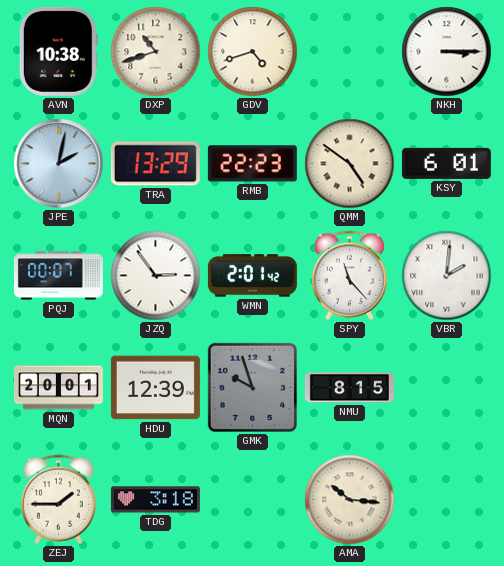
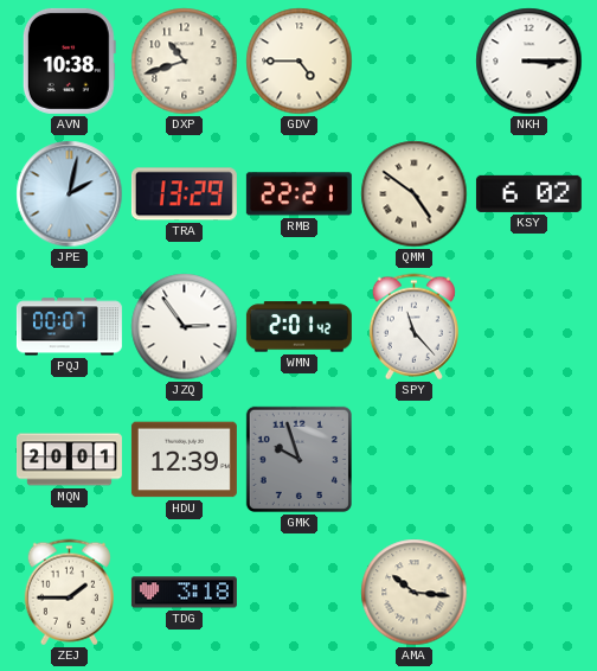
GDV: 4:42 -> 4:45
RMB: 22:23 -> 22:21
KSY: 6:01 -> 6:02
VBR: 2:01 -> none
NMU: 8:15 -> none
